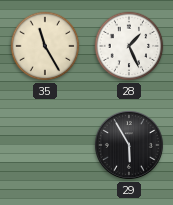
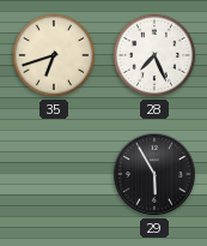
35: 11:25 -> 6:42
28: 1:26 -> 7:26
